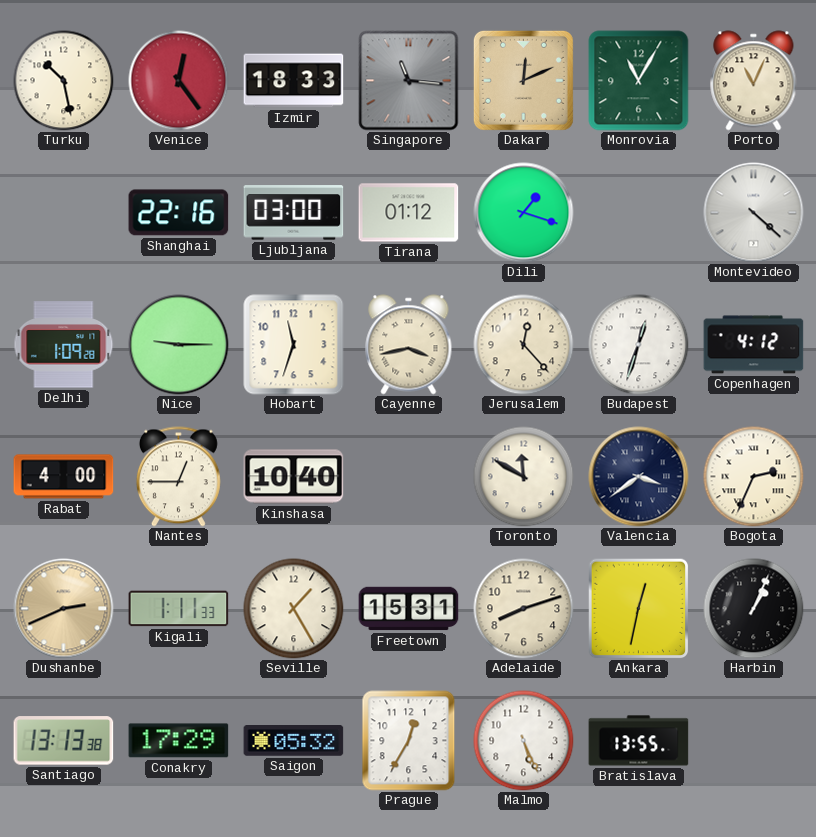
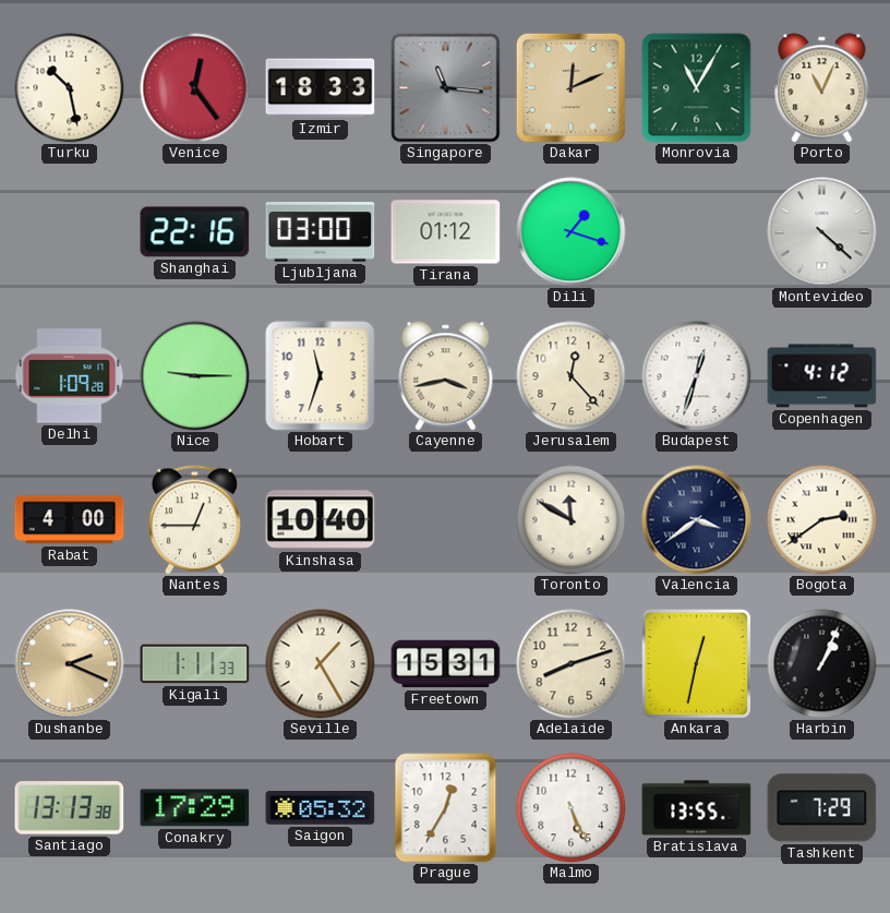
Bogota: 2:34 -> 2:39
Dushanbe: 2:41 -> 2:19
Tashkent: none -> 7:29
